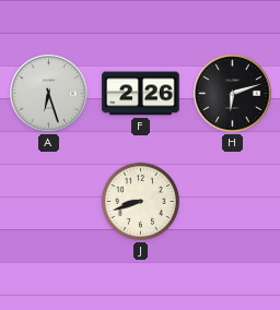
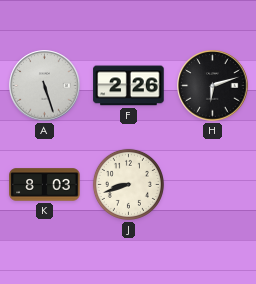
A: 6:27 -> 5:27
K: none -> 8:03
